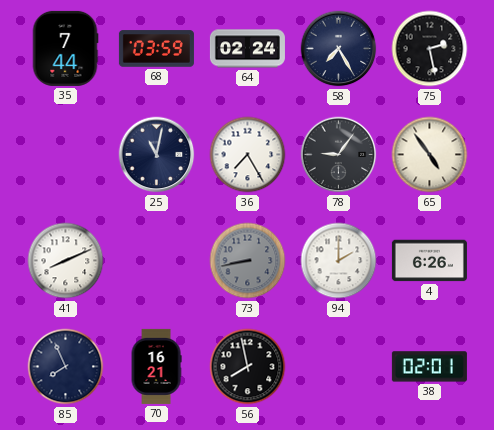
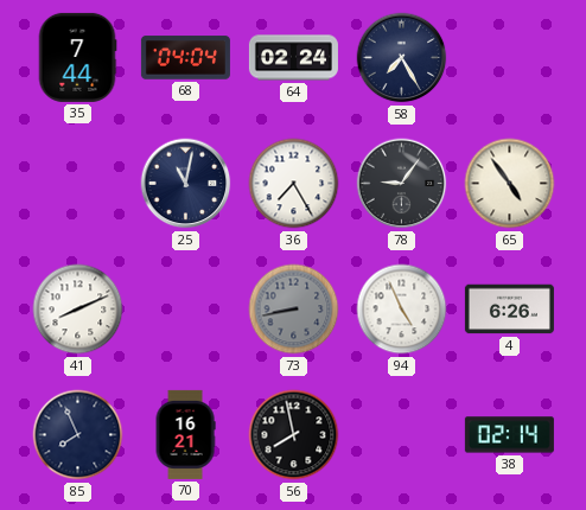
68: 03:59 -> 04:04
75: 2:28 -> none
94: 2:00 -> 4:56
38: 02:01 -> 02:14
